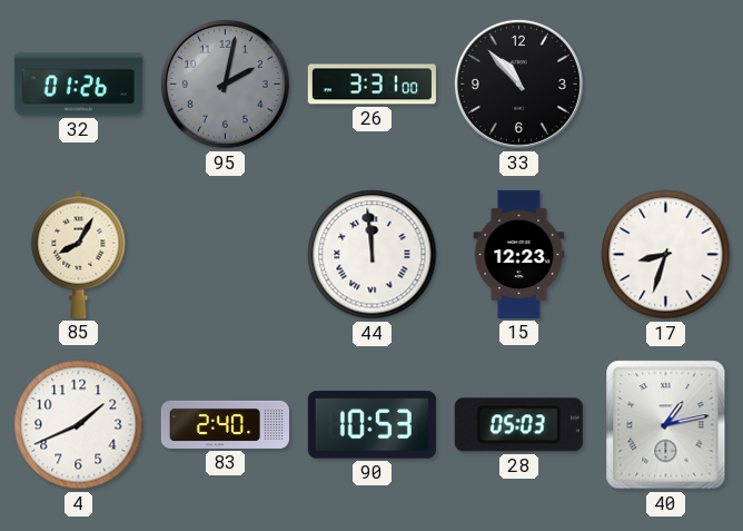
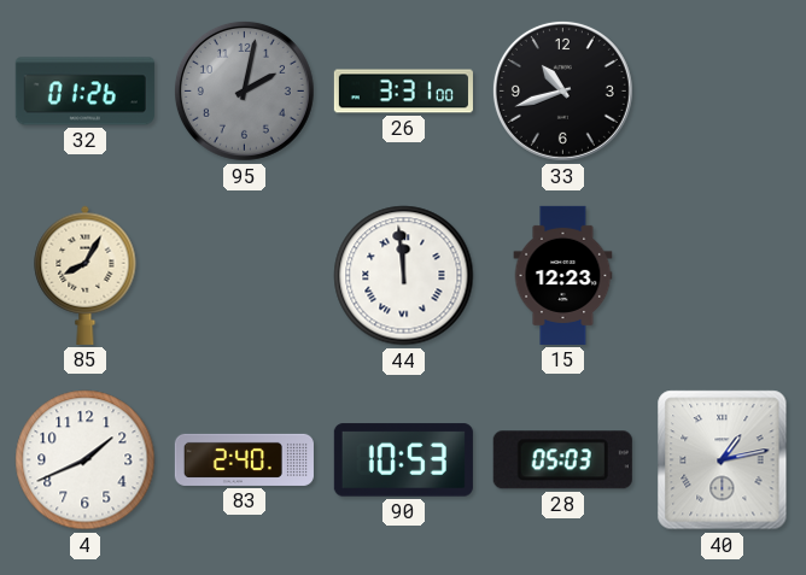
33: 10:53 -> 10:42
17: 8:33 -> none
